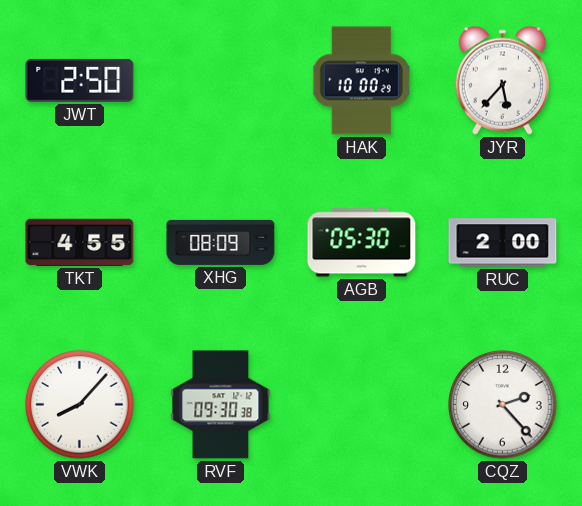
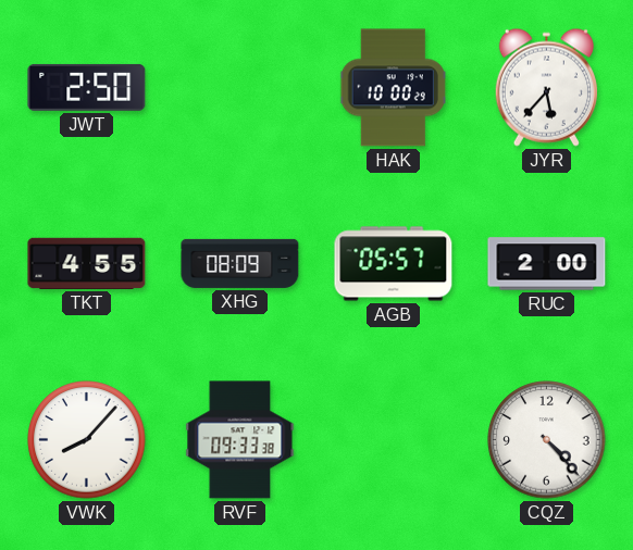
AGB: 05:30 -> 05:57
RVF: 09:30 -> 09:33
CQZ: 2:23 -> 4:23
